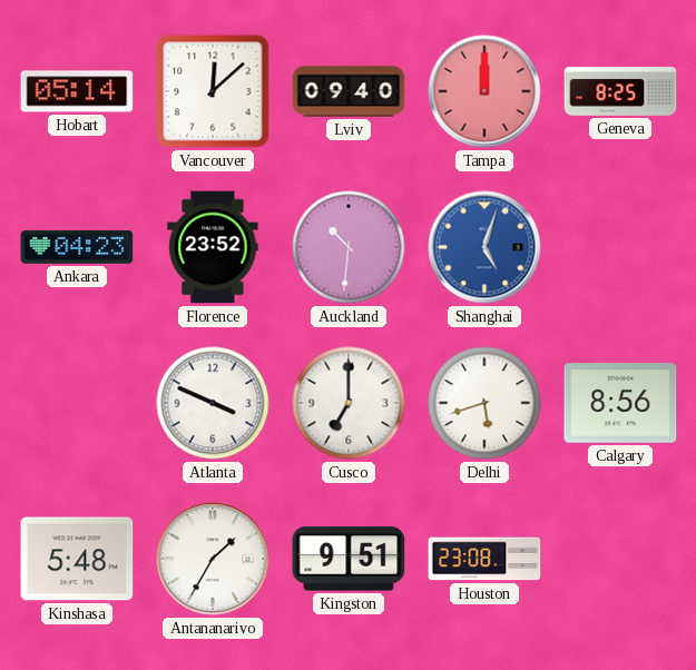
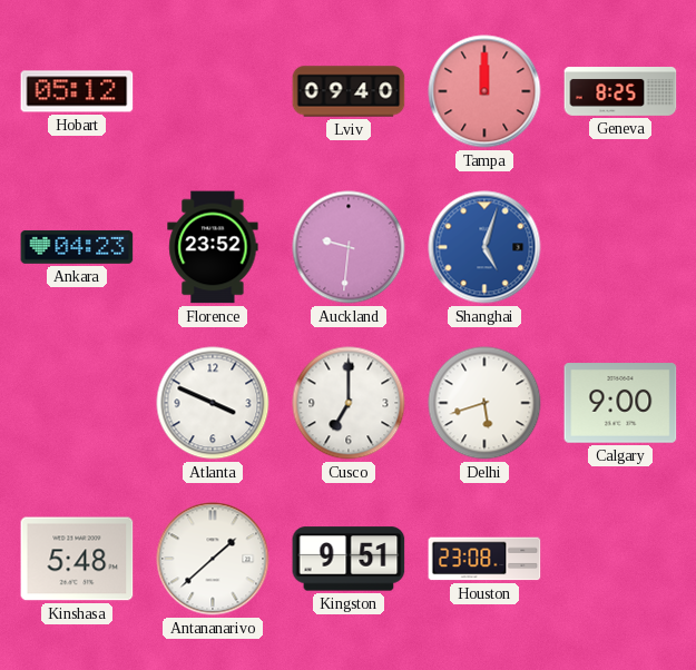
Hobart: 05:14 -> 05:12
Vancouver: 12:08 -> none
Auckland: 10:31 -> 9:31
Calgary: 8:56 -> 9:00
Antananarivo: 1:35 -> 1:38
